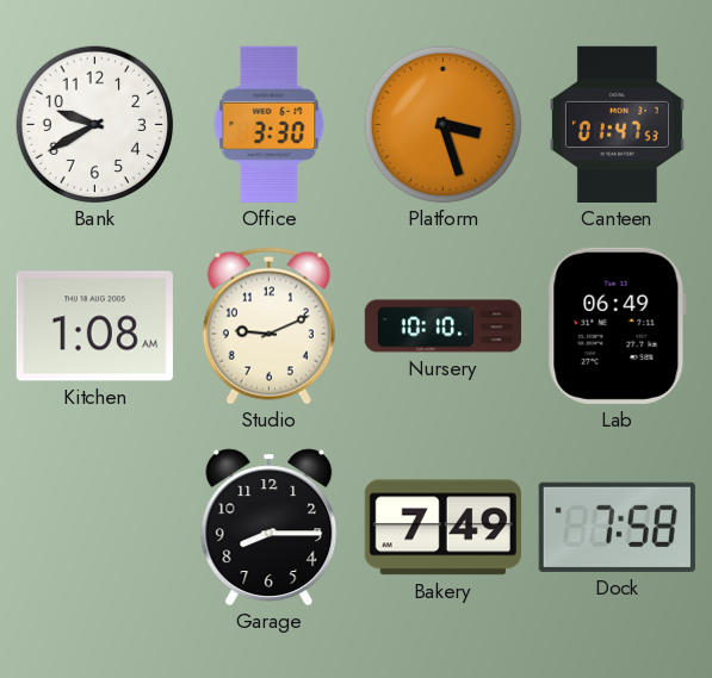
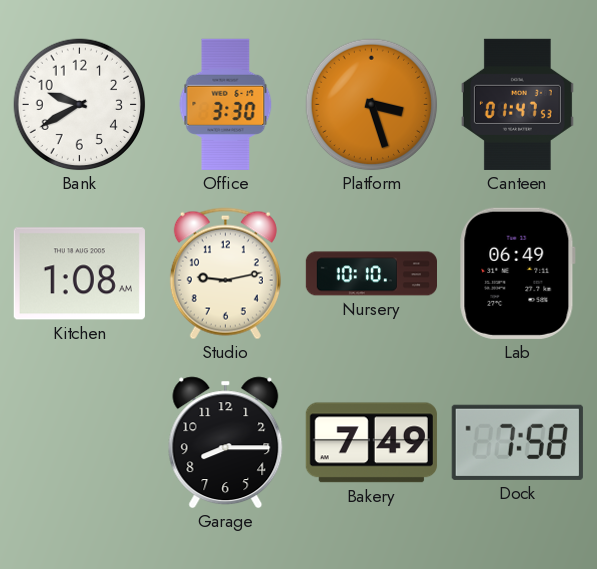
Studio: 9:11 -> 9:13
